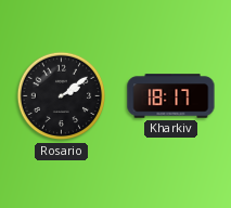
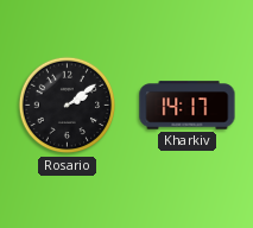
Kharkiv: 18:17 -> 14:17
